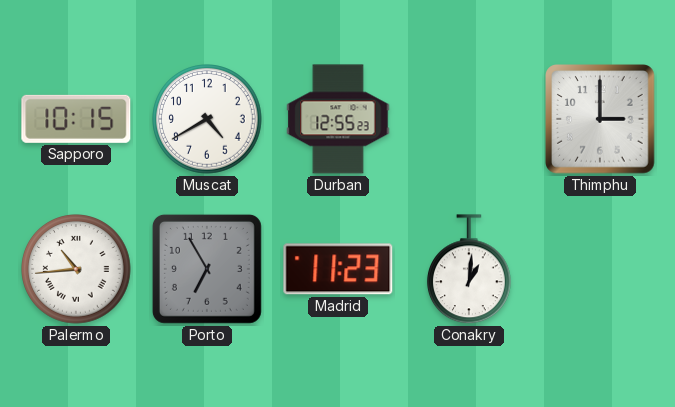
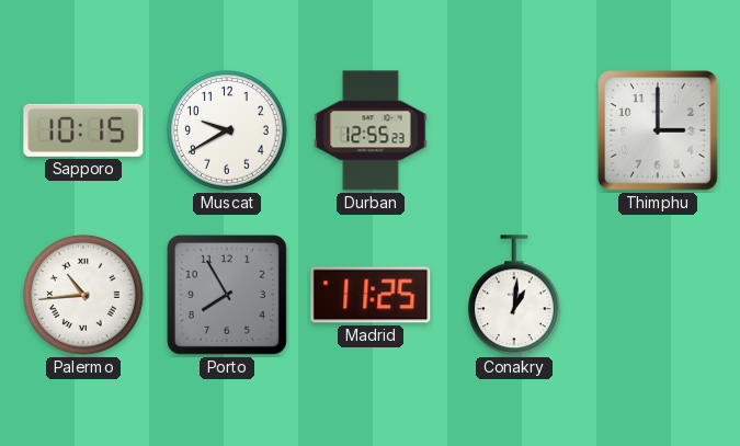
Muscat: 4:40 -> 9:40
Porto: 6:55 -> 7:55
Madrid: 11:23 -> 11:25
